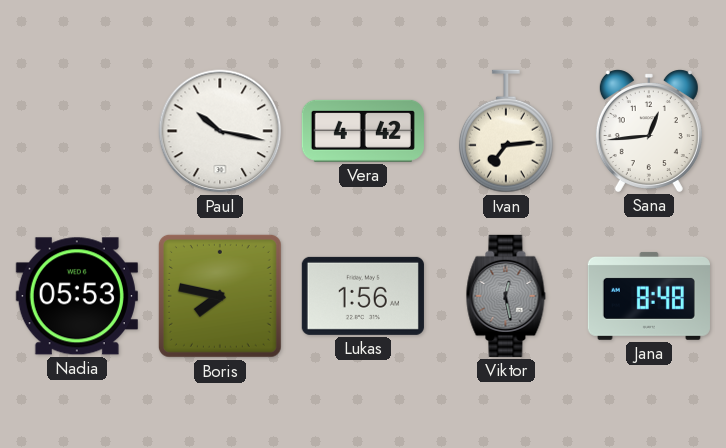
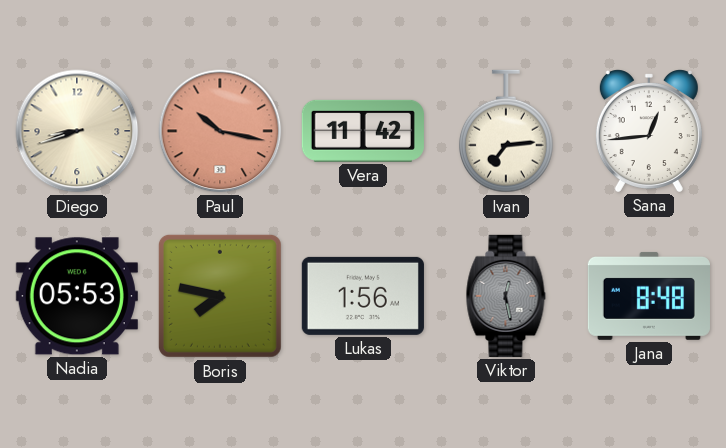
Diego: none -> 8:42
Paul dial: white -> salmon
Vera: 4:42 -> 11:42
